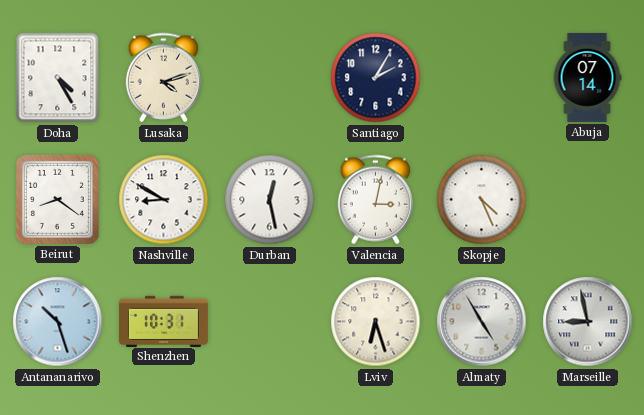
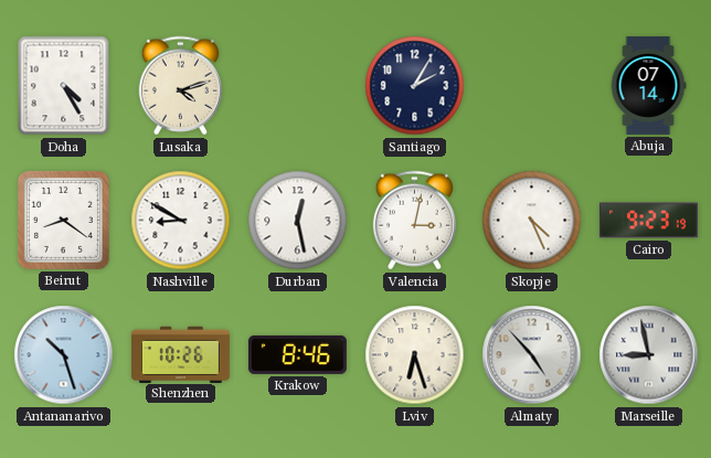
Cairo: none -> 9:23
Shenzhen: 10:31 -> 10:26
Krakow: none -> 8:46
Almaty: 4:55 -> 4:53
